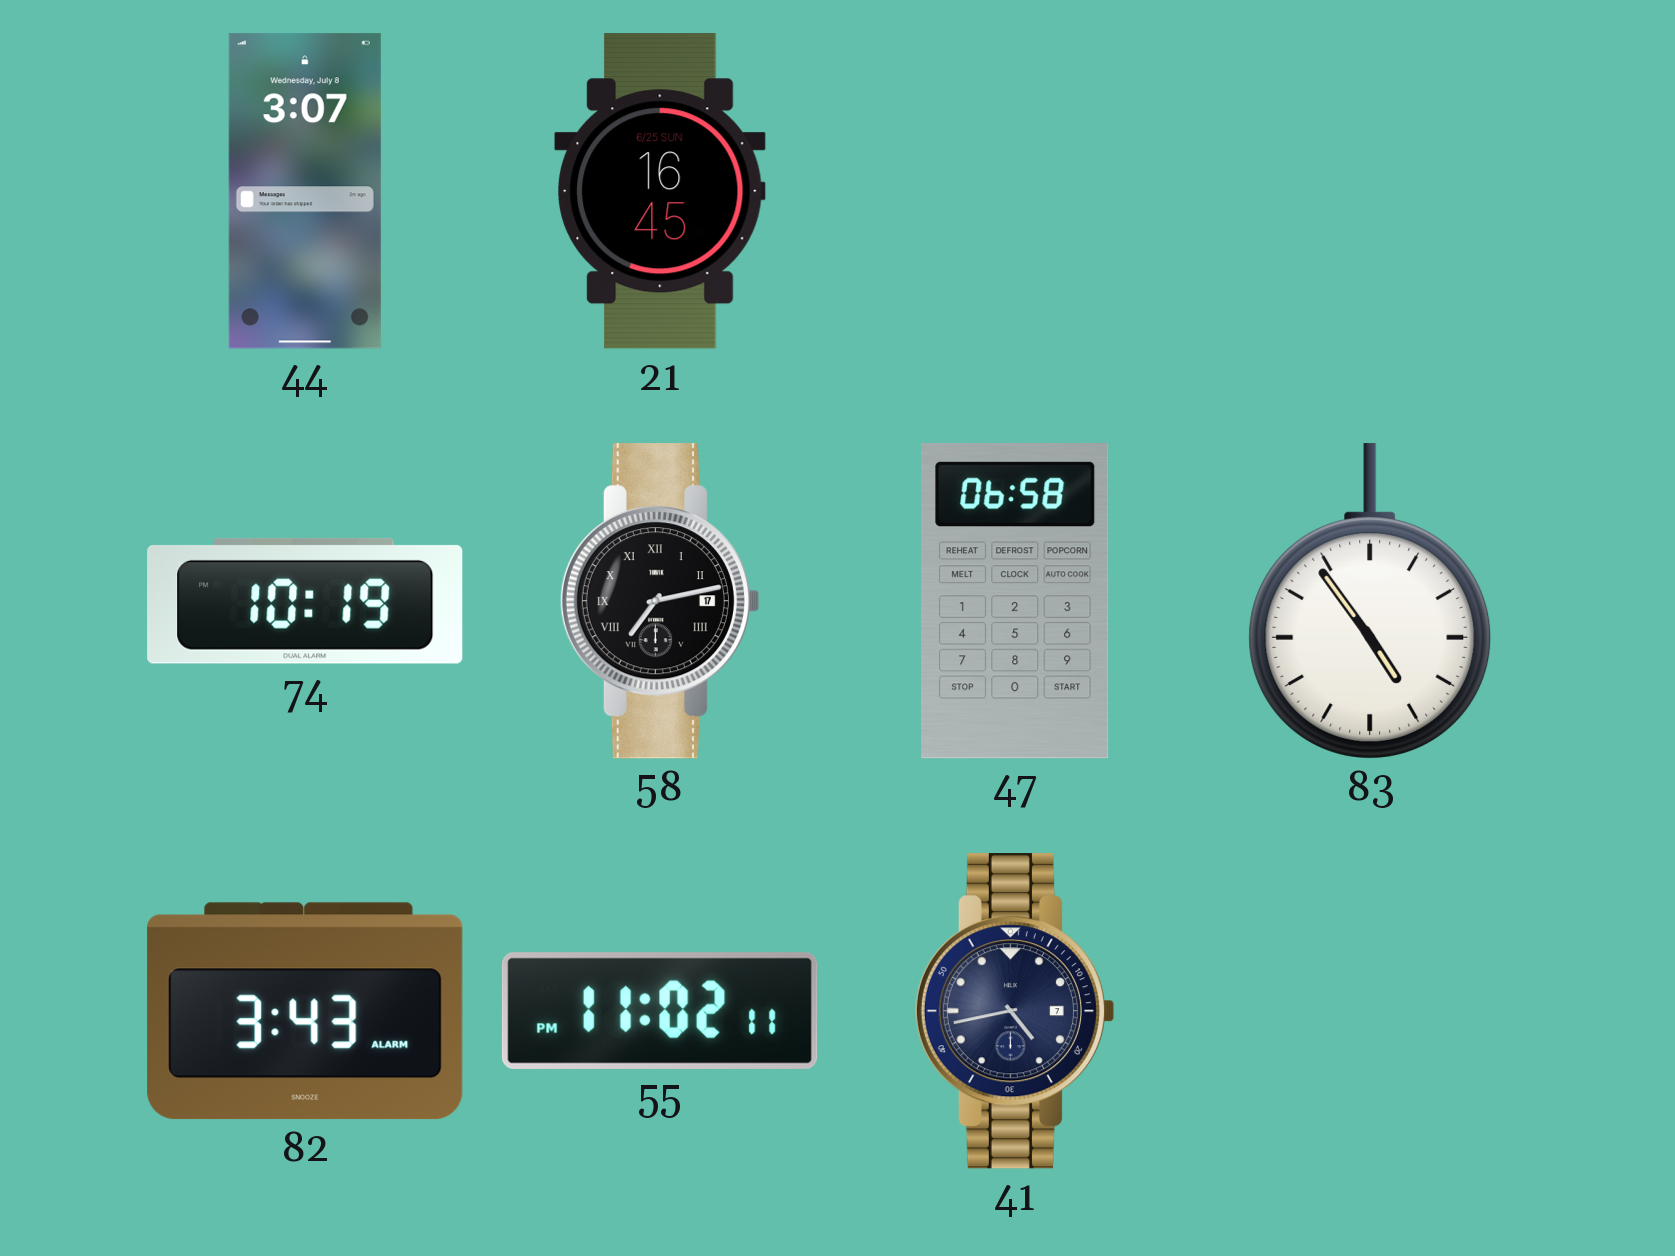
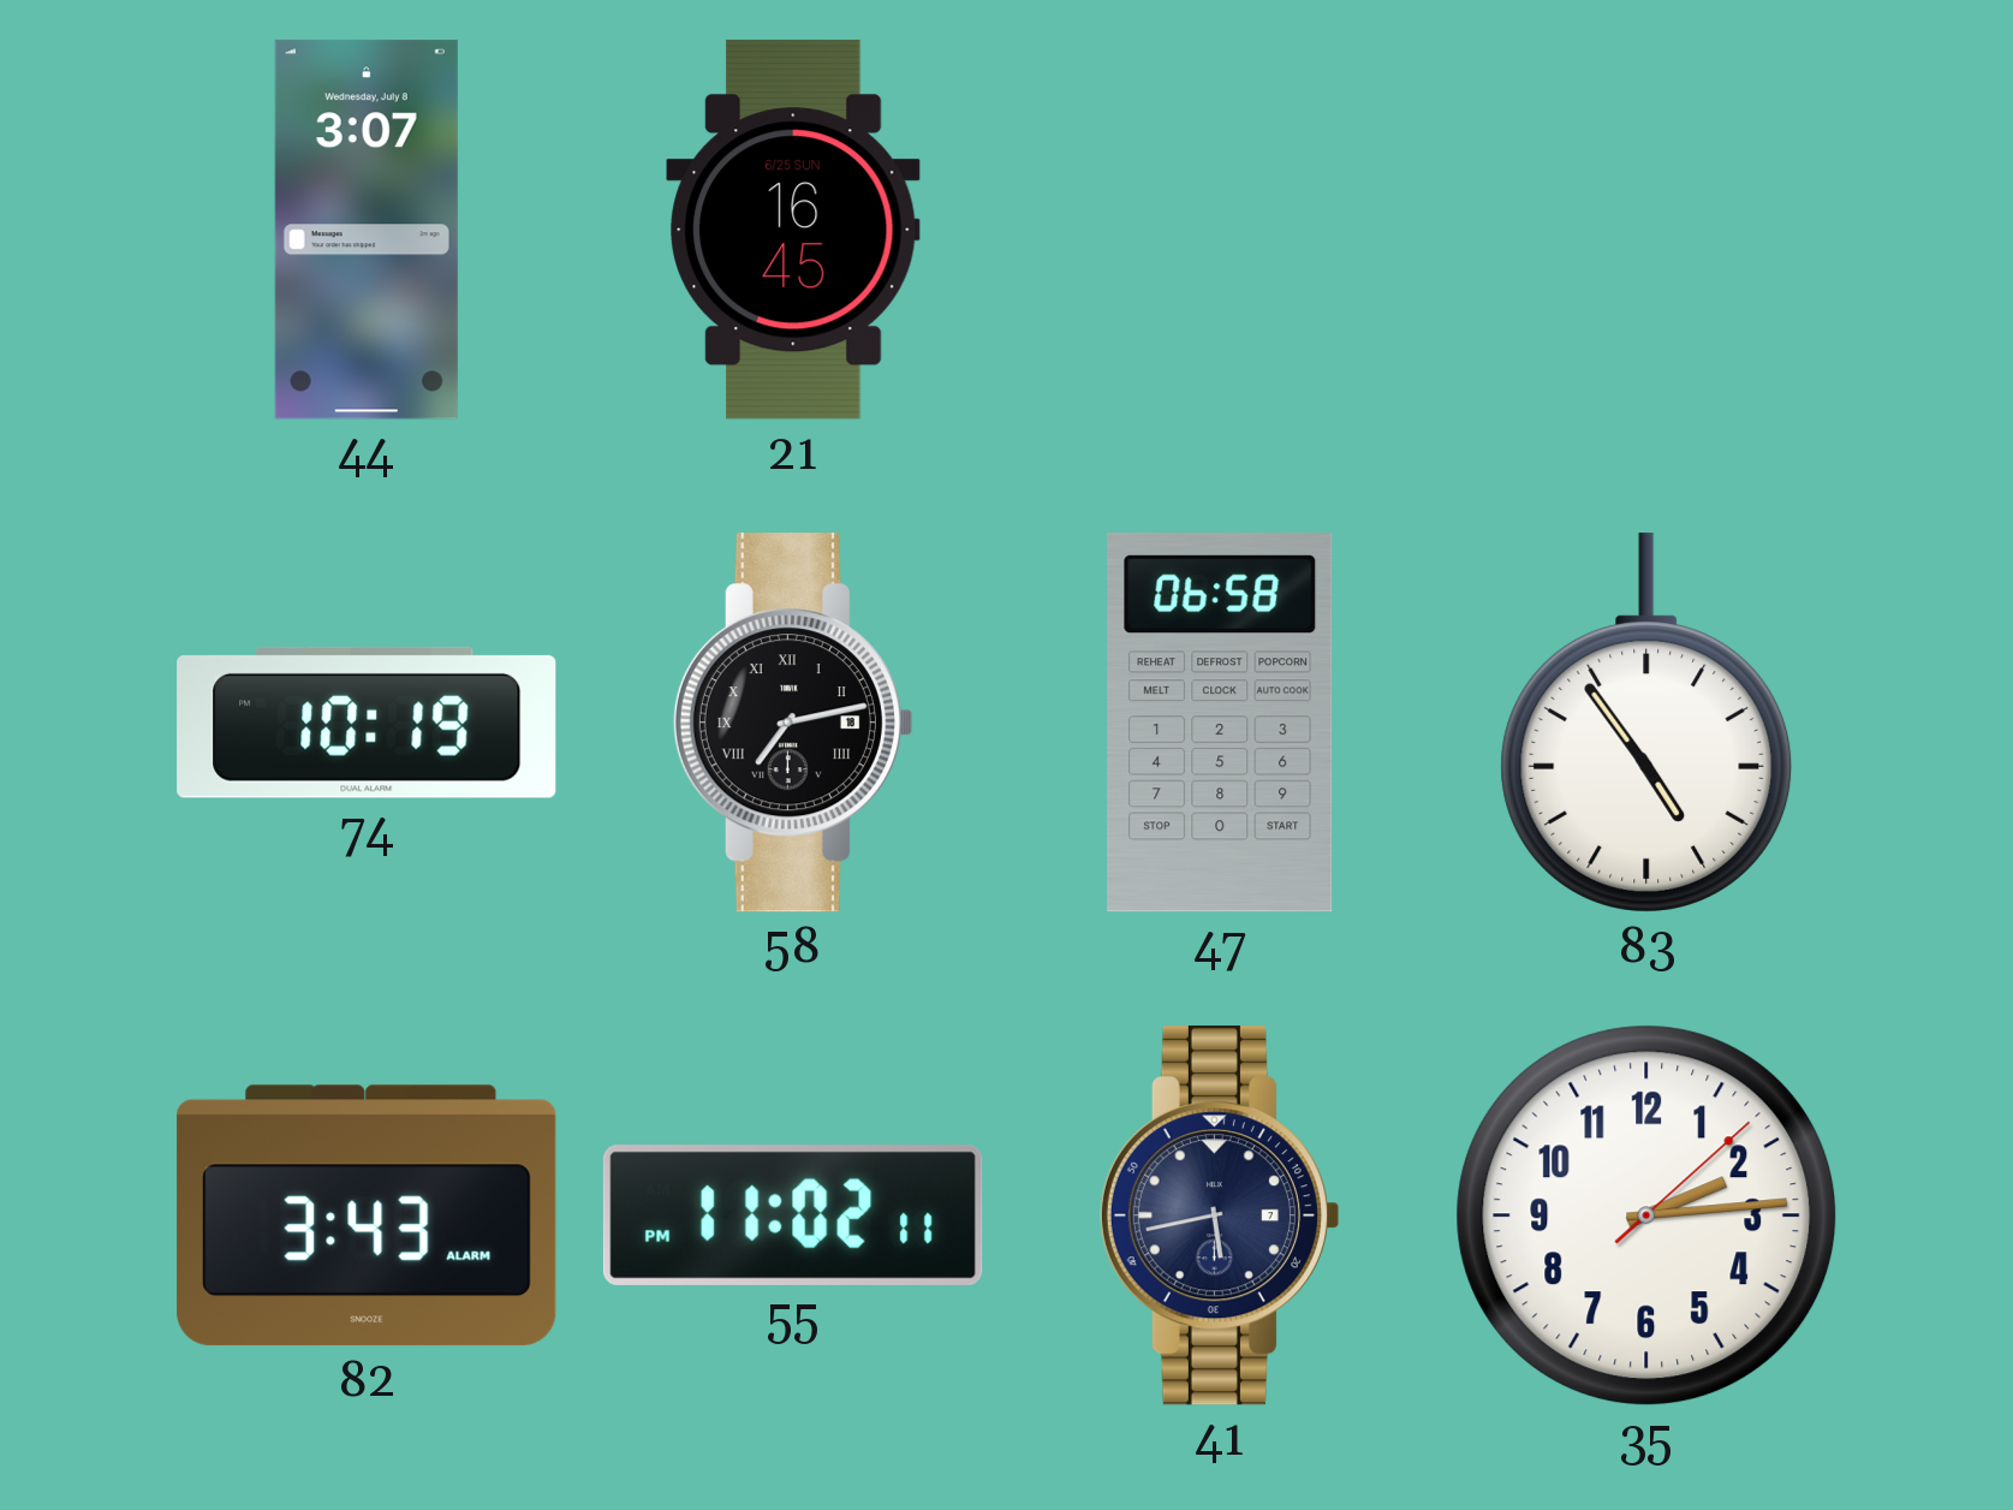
58 date: 17 -> 18
41: 4:43 -> 5:43
35: none -> 2:14
